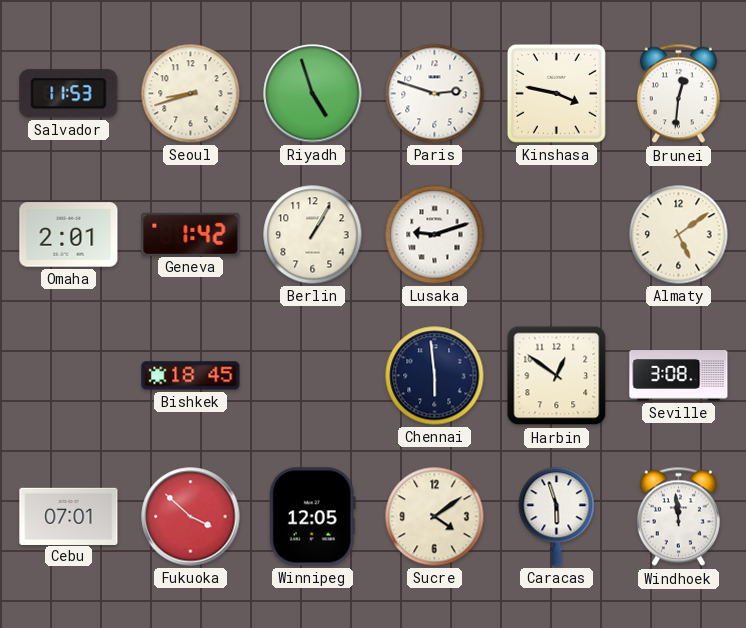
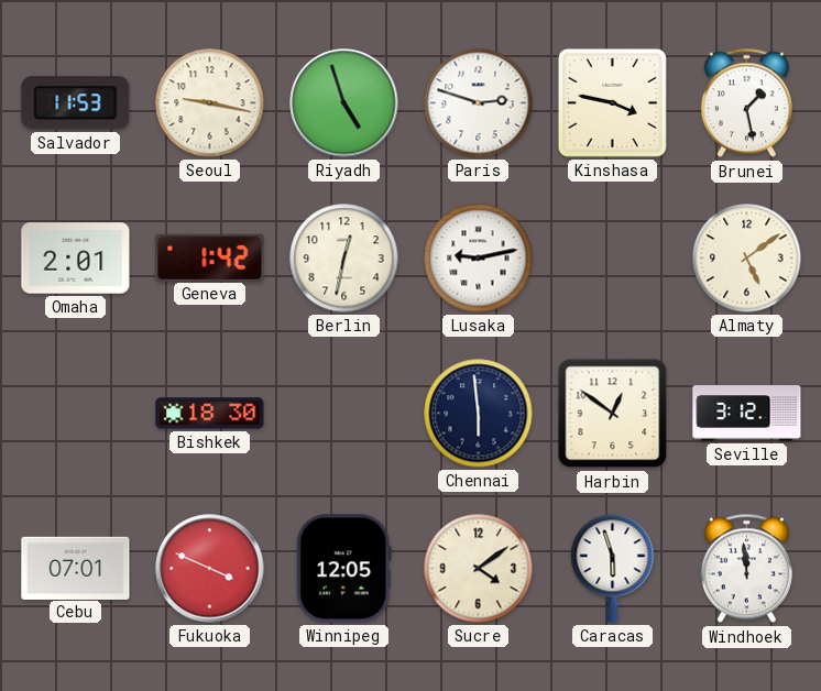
Seoul: 8:42 -> 9:17
Brunei: 12:31 -> 1:28
Berlin: 1:05 -> 12:32
Lusaka: 9:12 -> 9:13
Bishkek: 18:45 -> 18:30
Seville: 3:08 -> 3:12
Fukuoka: 3:52 -> 3:49
